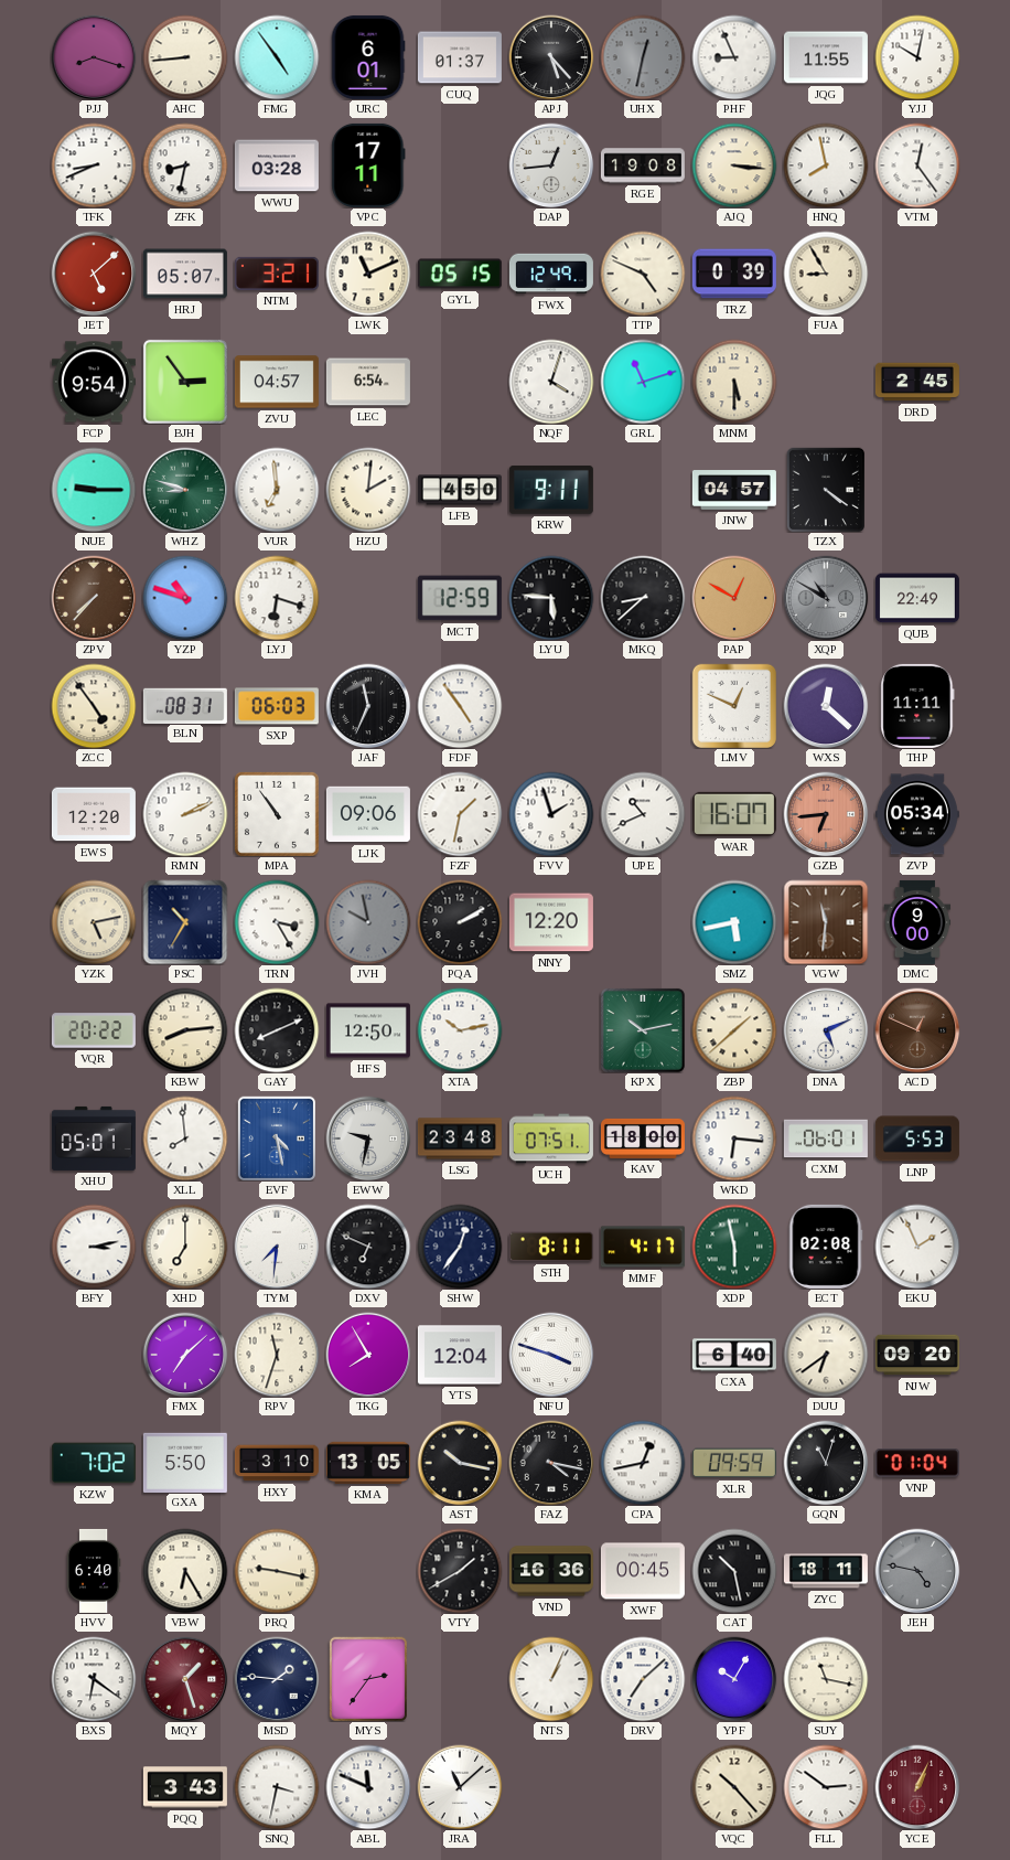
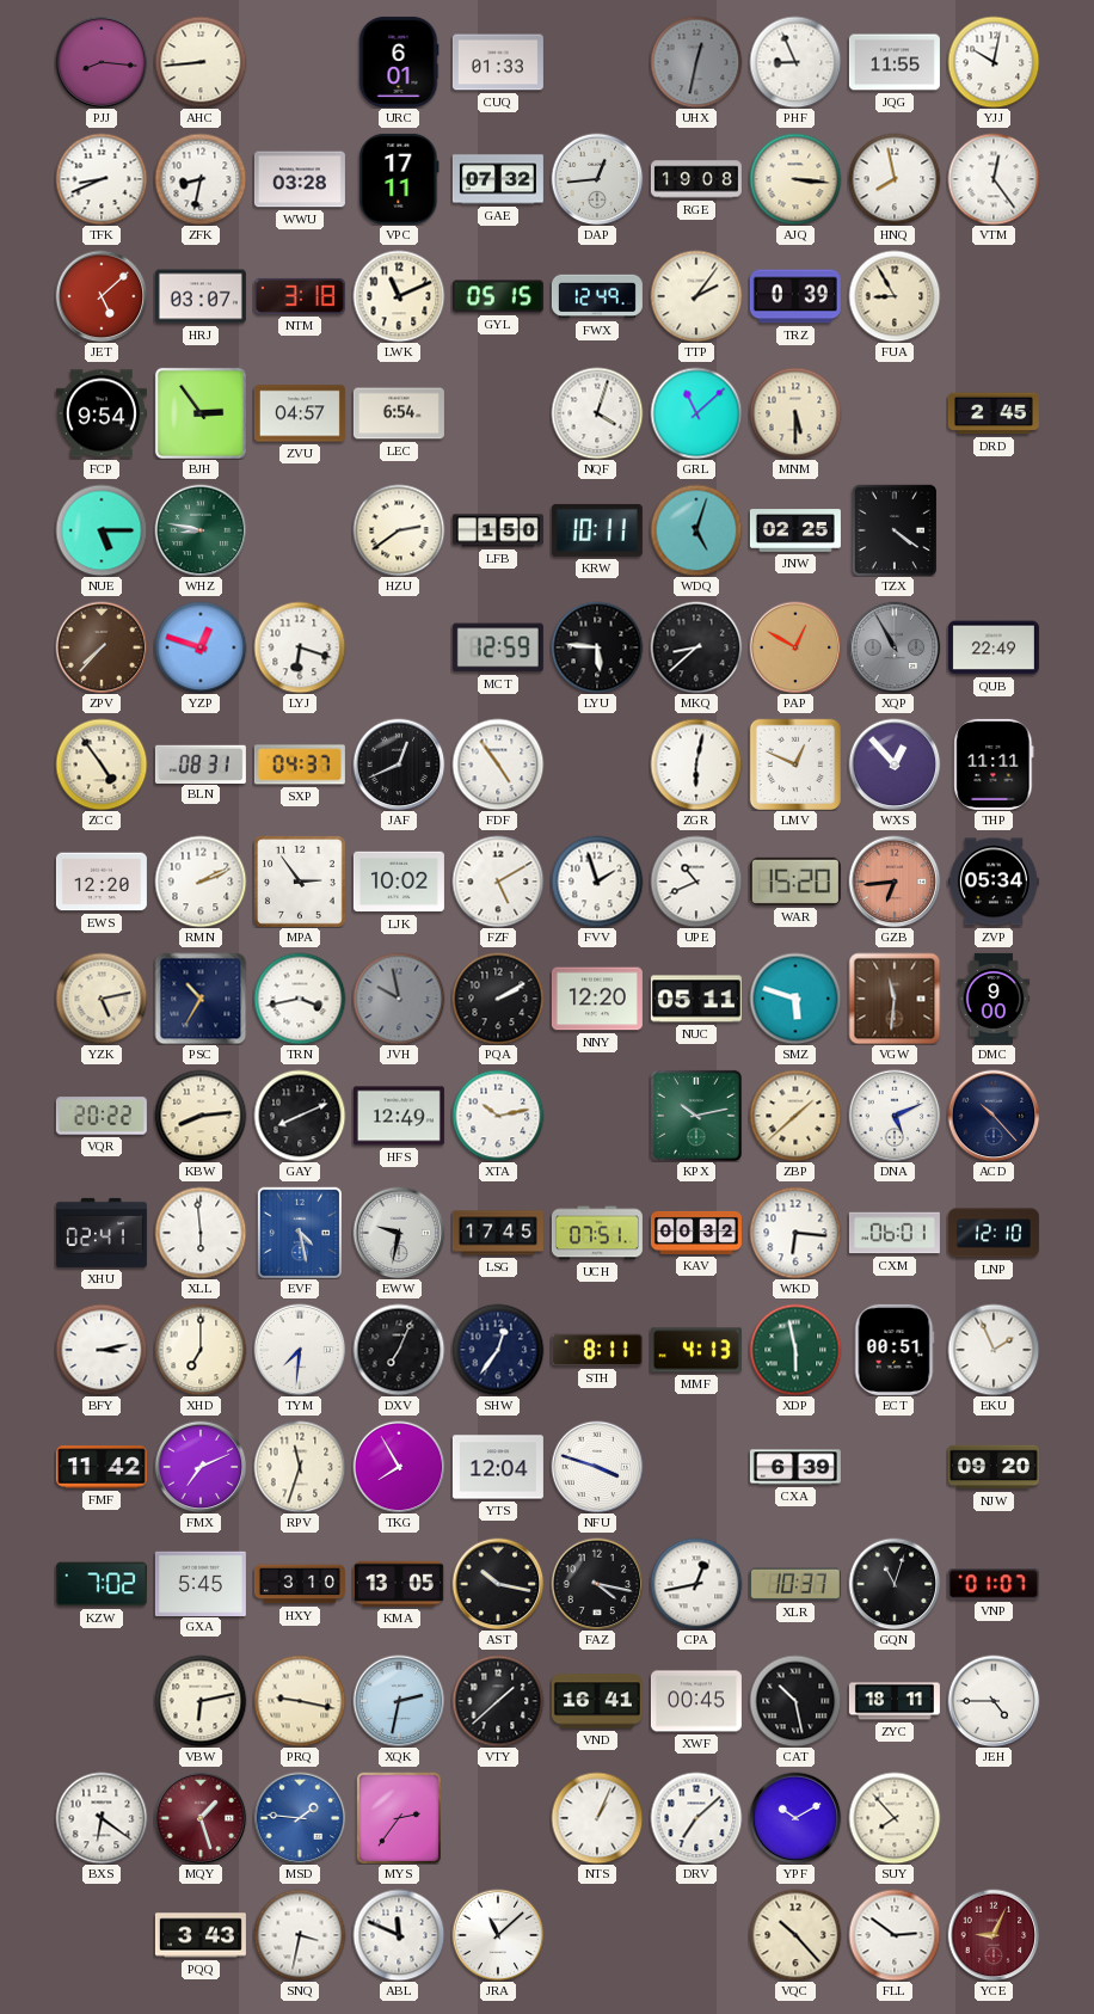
PJJ: 8:18 -> 8:16
FMG: 4:54 -> none
CUQ: 01:37 -> 01:33
APJ: 5:23 -> none
GAE: none -> 07:32
HRJ: 05:07 -> 03:07
NTM: 3:21 -> 3:18
TTP: 4:49 -> 2:06
GRL: 11:12 -> 11:08
NUE: 9:15 -> 5:15
WHZ: 8:48 -> 8:47
VUR: 6:59 -> none
HZU: 2:01 -> 2:39
LFB: 4:50 -> 1:50
KRW: 9:11 -> 10:11
WDQ: none -> 5:03
JNW: 04:57 -> 02:25
YZP: 10:48 -> 12:48
XQP: 10:50 -> 10:55
SXP: 06:03 -> 04:37
JAF: 11:34 -> 12:41
ZGR: none -> 6:02
WXS: 12:22 -> 12:53
MPA: 10:54 -> 2:54
LJK: 09:06 -> 10:02
FZF: 1:32 -> 5:10
WAR: 16:07 -> 15:20
TRN: 3:25 -> 3:43
NUC: none -> 05:11
SMZ: 5:43 -> 5:48
HFS: 12:50 -> 12:49
ACD: 12:49 -> 10:23
ACD dial: brown -> navy
XHU: 05:01 -> 02:41
XLL: 7:59 -> 5:59
LSG: 23:48 -> 17:45
KAV: 18:00 -> 00:32
LNP: 5:53 -> 12:10
DXV: 6:49 -> 7:04
MMF: 4:17 -> 4:13
ECT: 02:08 -> 00:51
FMF: none -> 11:42
FMX: 7:08 -> 7:11
CXA: 6:40 -> 6:39
DUU: 6:39 -> none
GXA: 5:50 -> 5:45
XLR: 09:59 -> 10:37
VNP: 01:04 -> 01:07
HVV: 6:40 -> none
VBW: 6:25 -> 6:13
XQK: none -> 2:32
VTY: 1:40 -> 1:38
VND: 16:36 -> 16:41
JEH: 4:47 -> 4:45
JEH dial: grey -> white
MSD dial: navy -> blue
YPF: 10:05 -> 10:10
SUY: 11:17 -> 7:53
YCE: 1:04 -> 9:04
